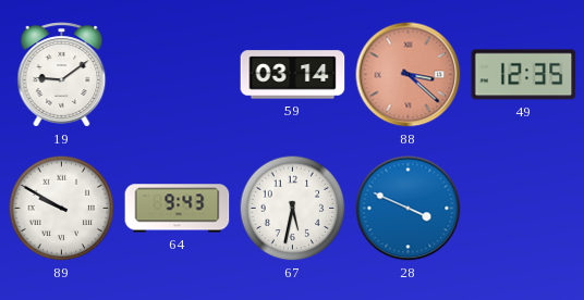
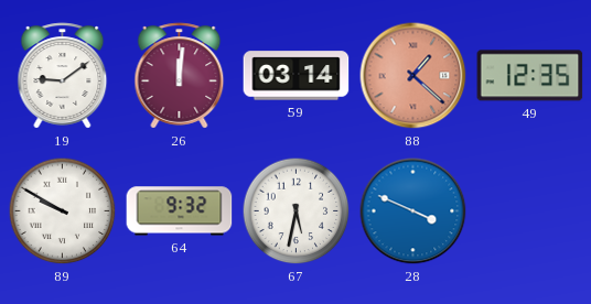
26: none -> 12:01
88: 3:22 -> 1:22
64: 9:43 -> 9:32
